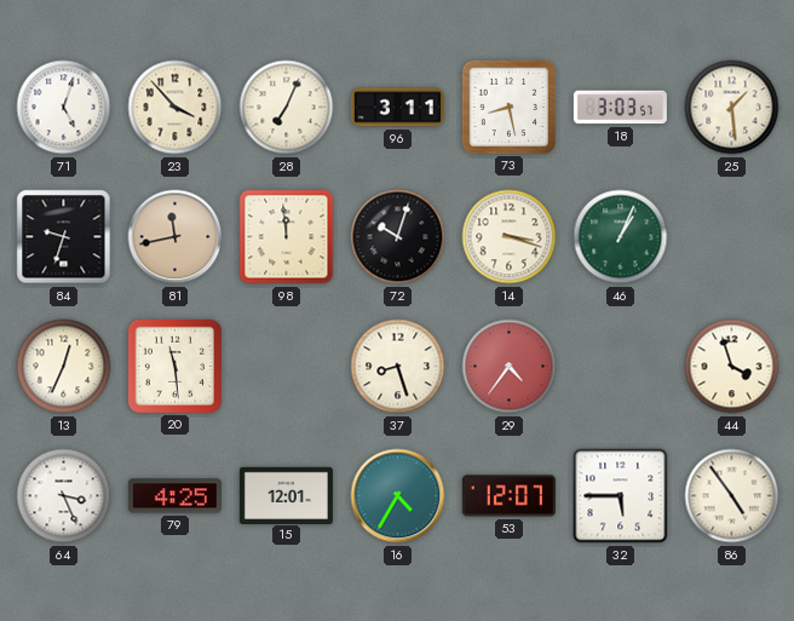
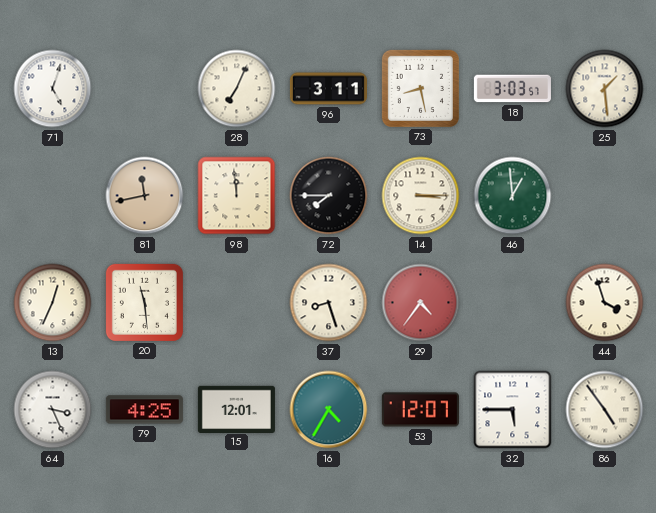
23: 3:53 -> none
84: 9:33 -> none
72: 10:03 -> 7:45
14: 3:18 -> 3:15
46: 1:04 -> 12:59
